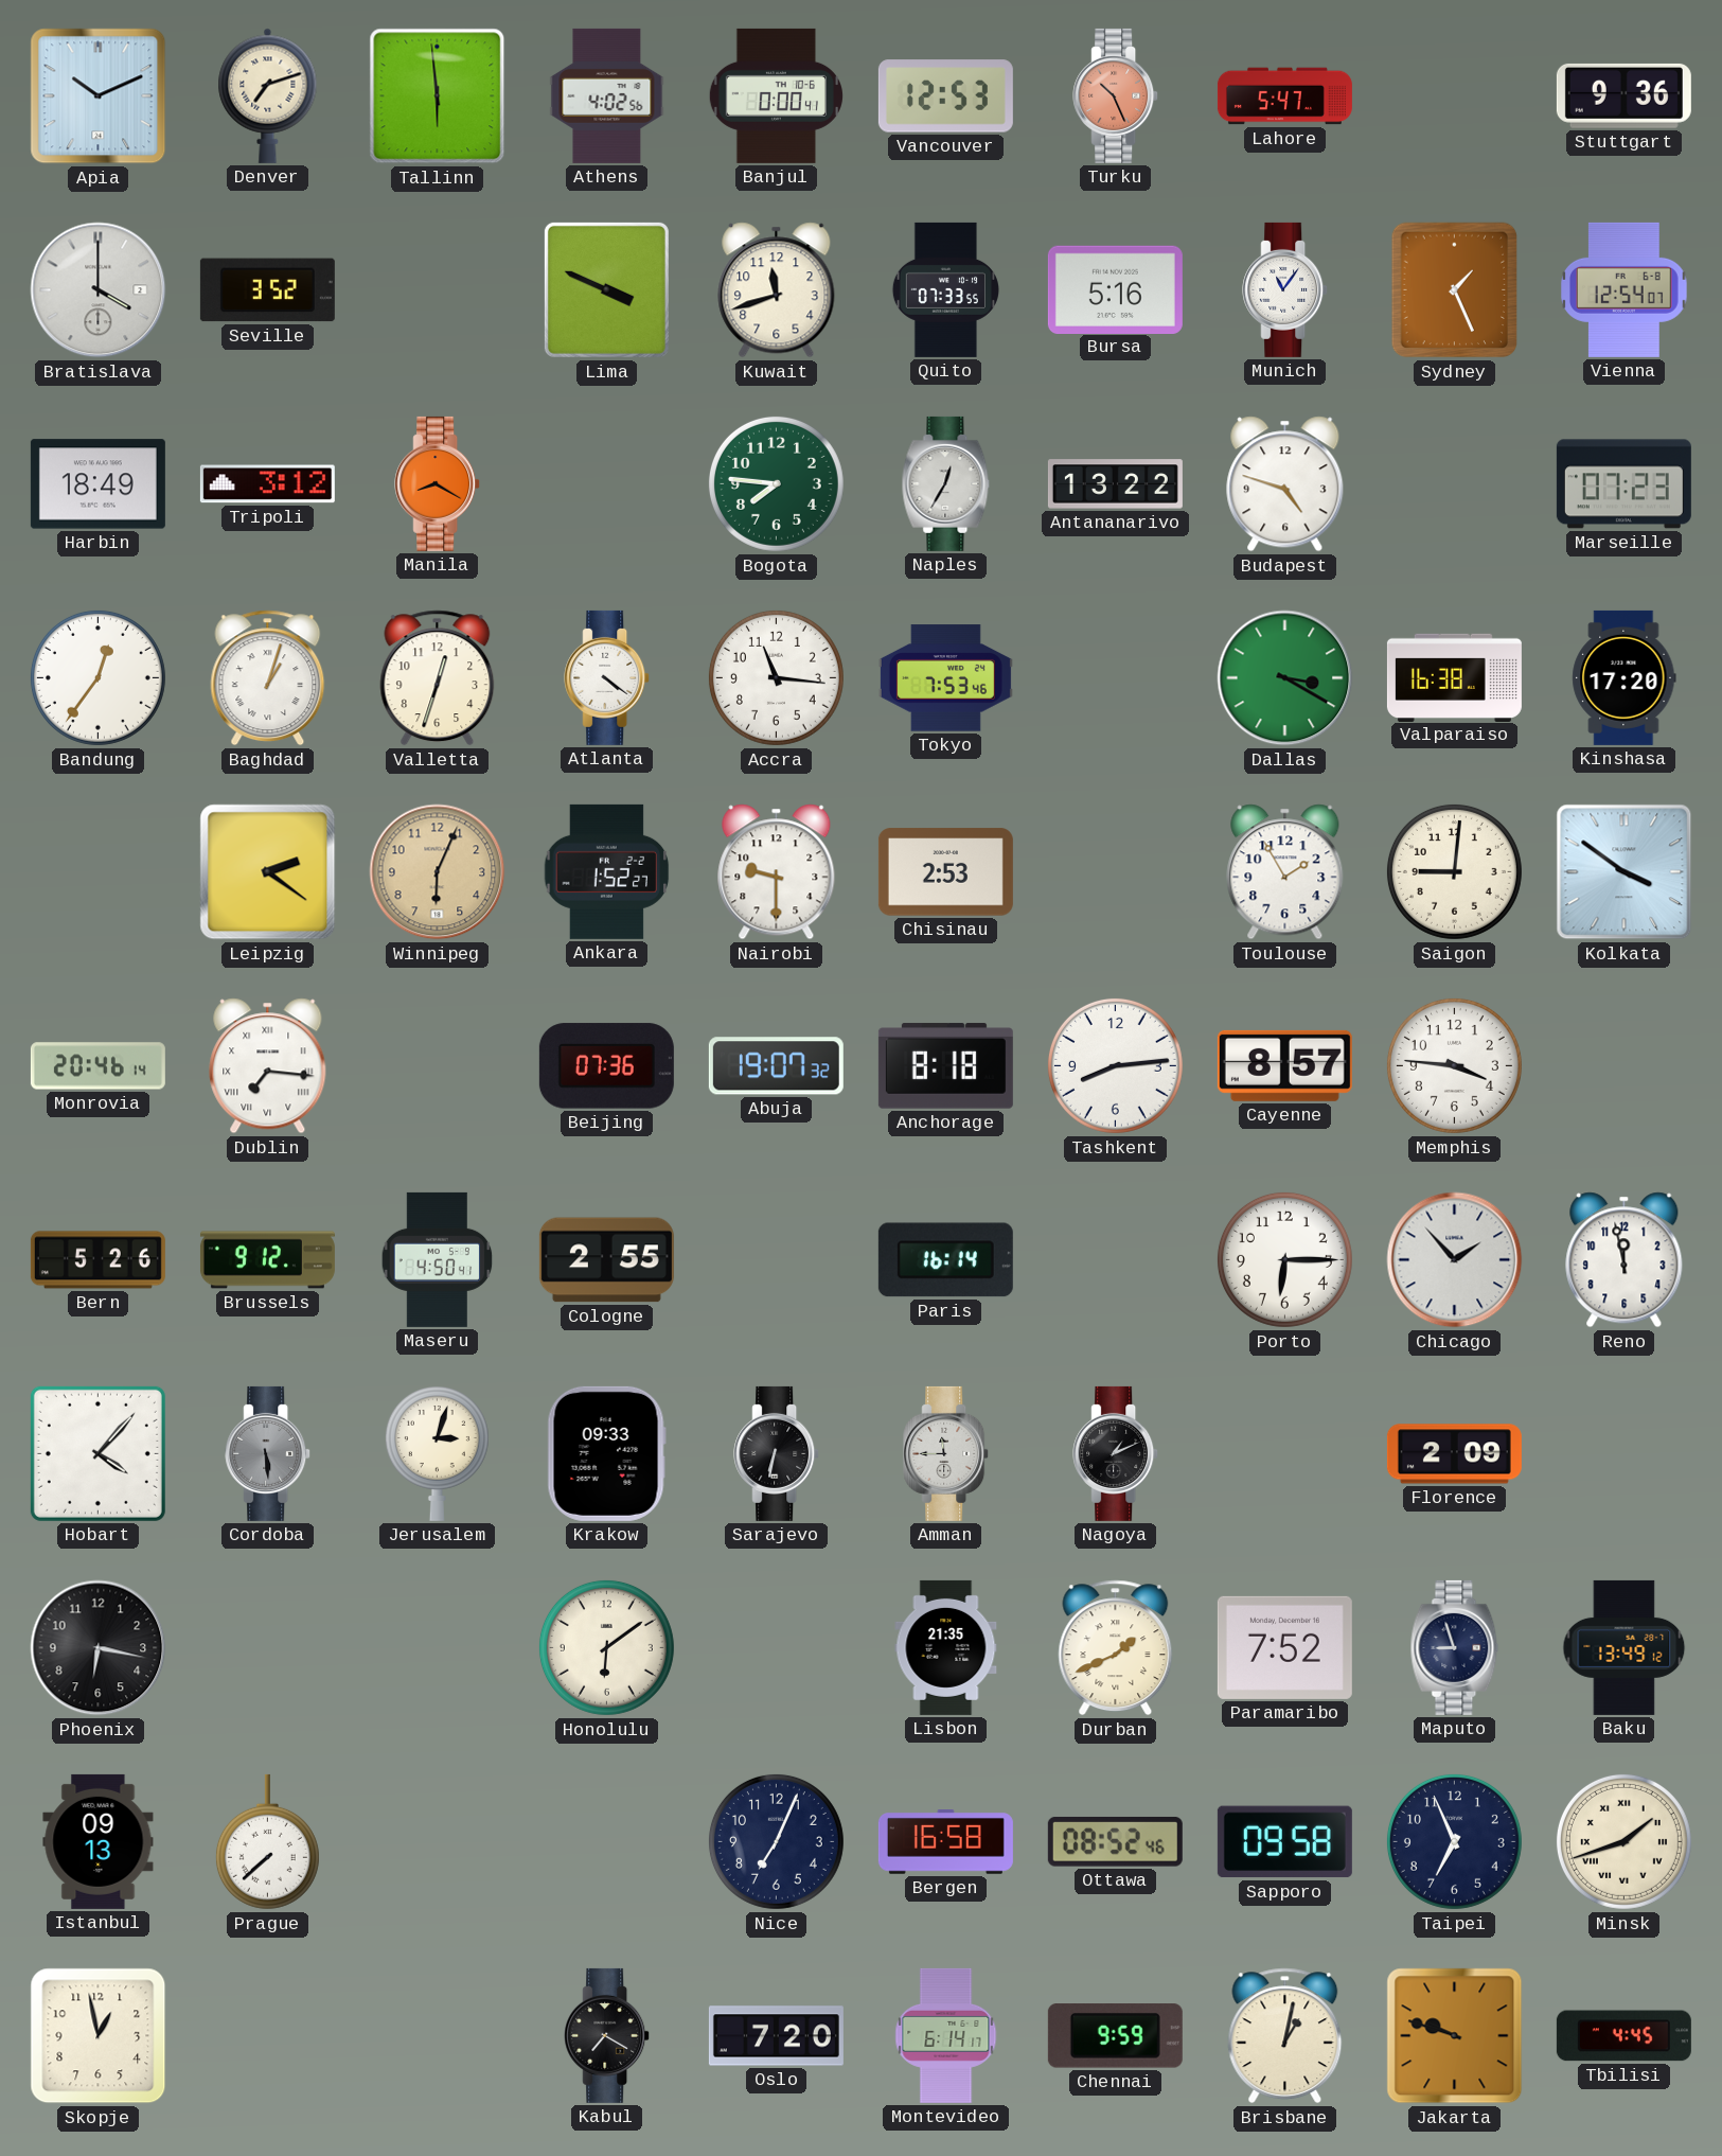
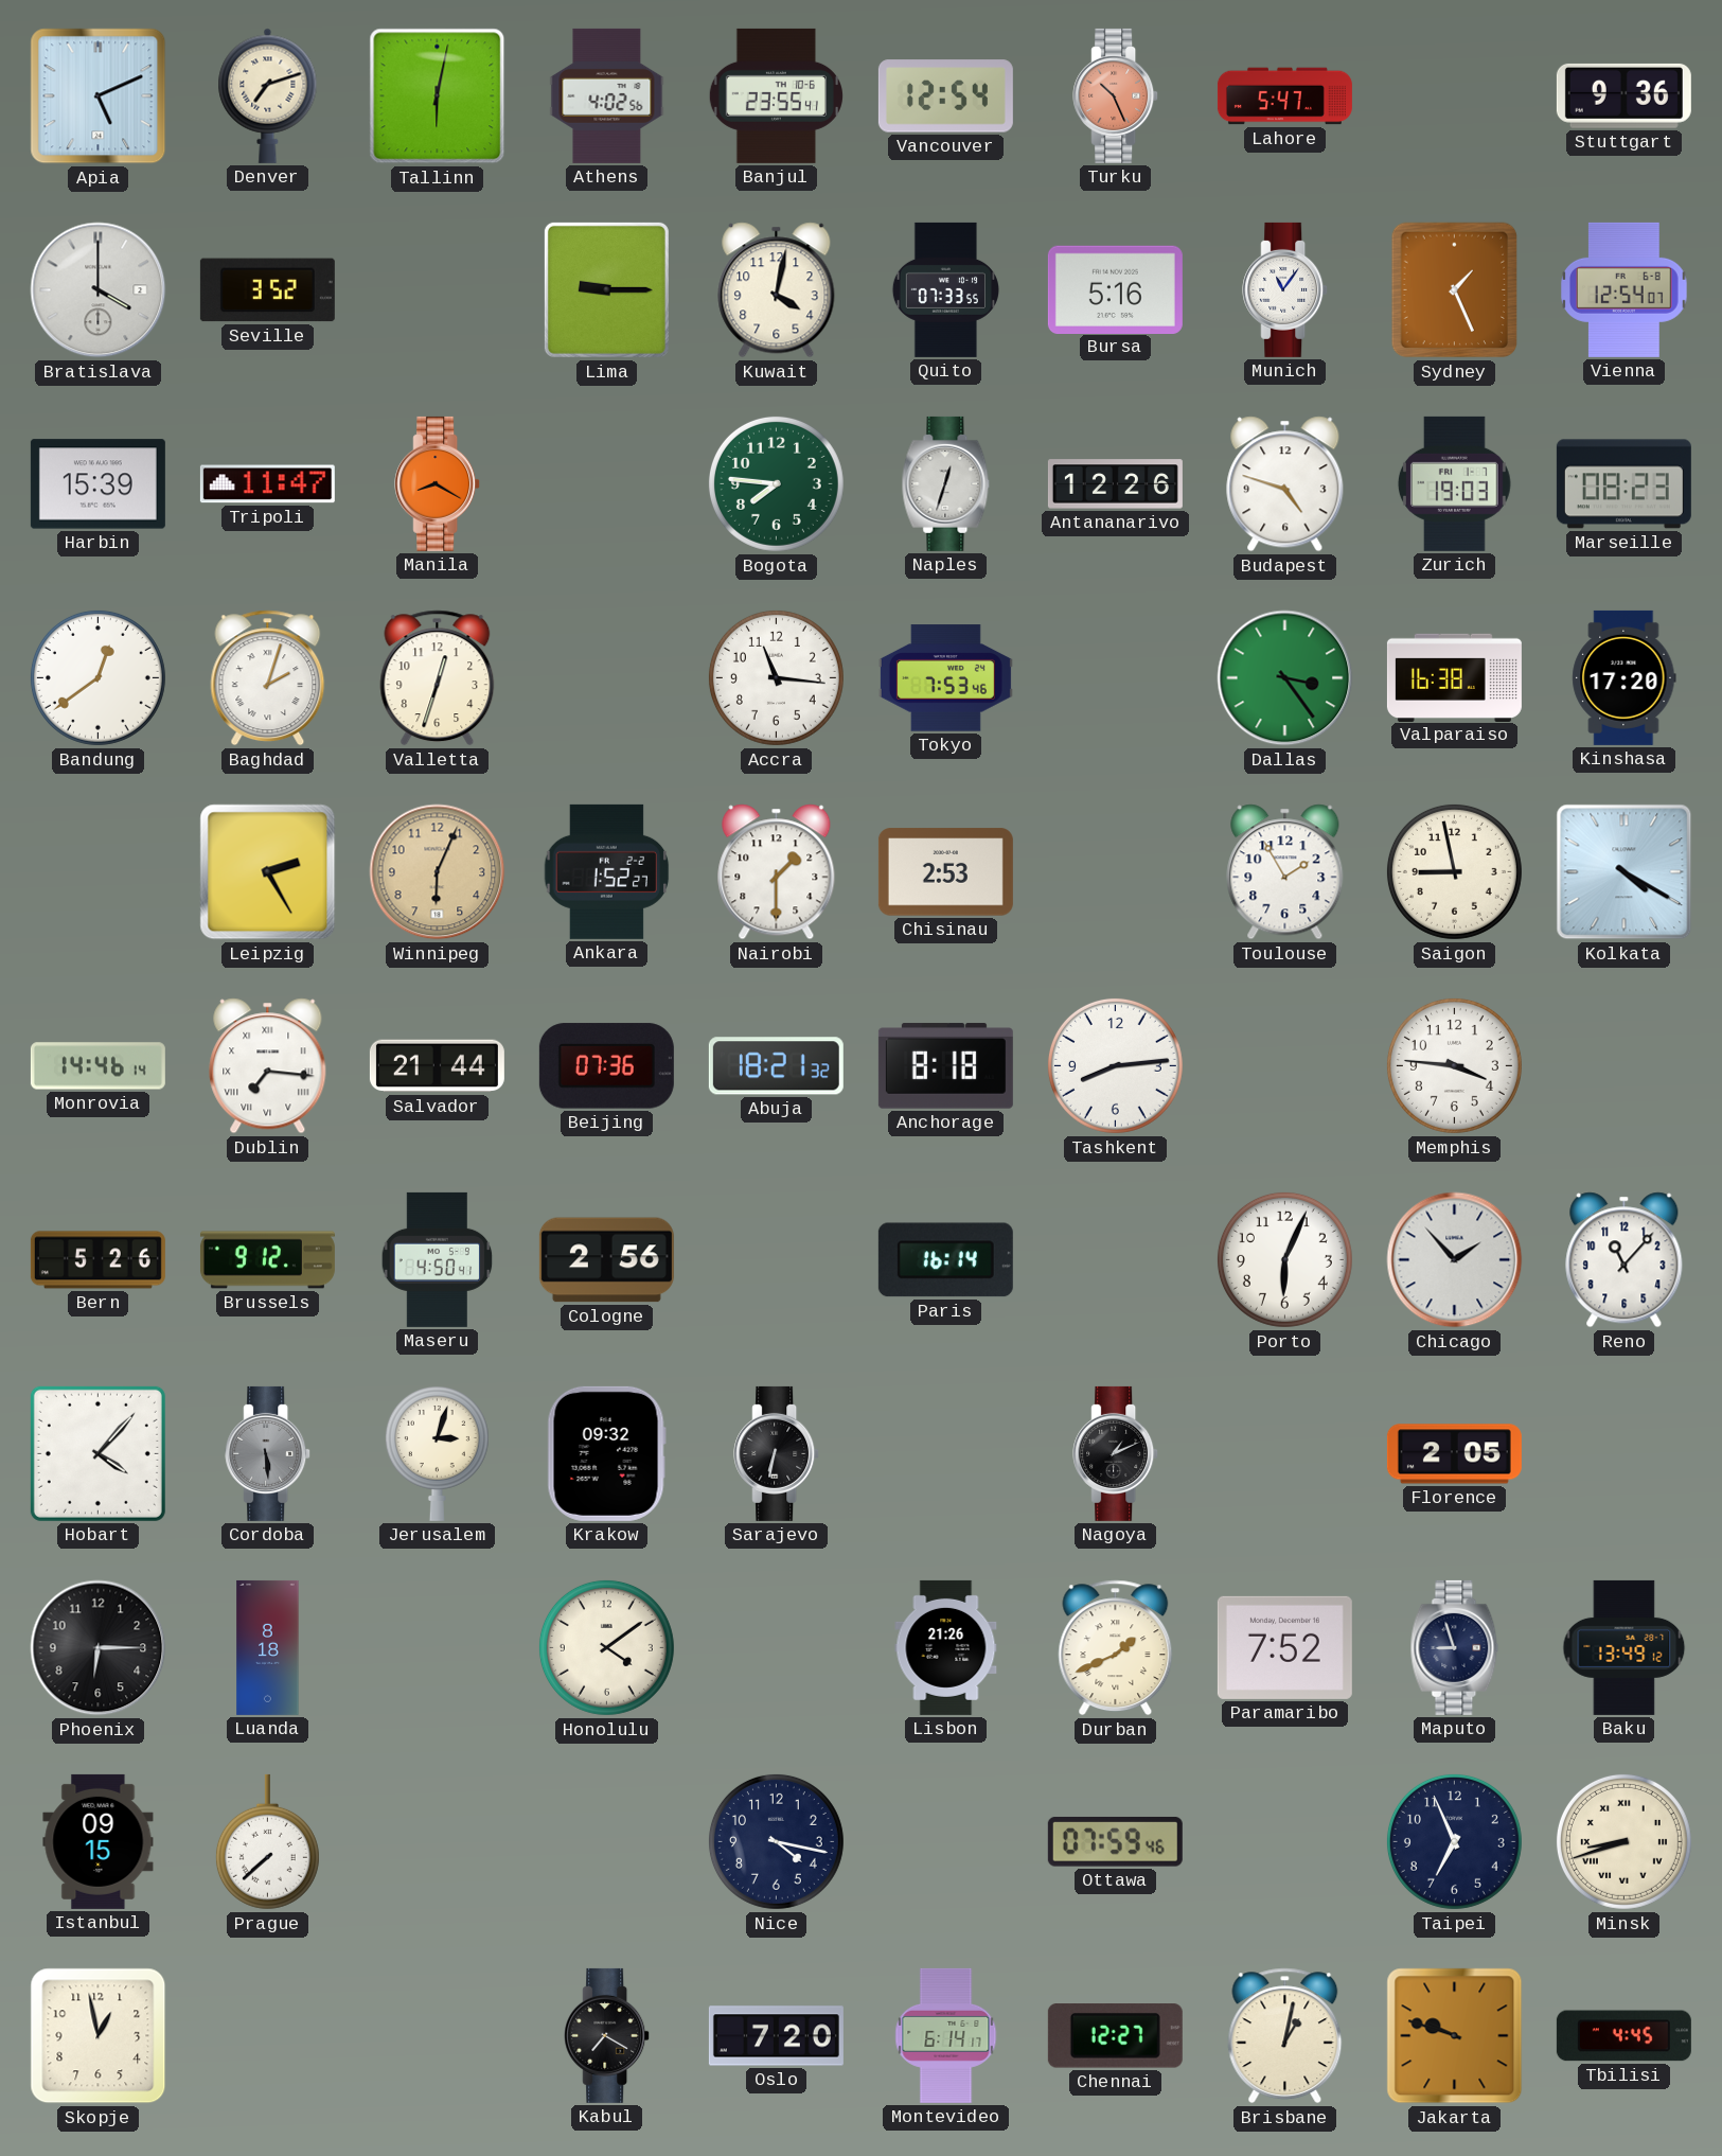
Apia: 10:11 -> 5:11
Tallinn: 5:59 -> 6:02
Banjul: 0:00 -> 23:55
Vancouver: 12:53 -> 12:54
Lima: 3:49 -> 9:15
Kuwait: 11:42 -> 4:02
Harbin: 18:49 -> 15:39
Tripoli: 3:12 -> 11:47
Naples: 12:35 -> 12:33
Antananarivo: 13:22 -> 12:26
Zurich: none -> 19:03
Marseille: 07:23 -> 08:23
Bandung: 12:36 -> 12:39
Baghdad: 1:03 -> 2:03
Atlanta: 4:21 -> none
Dallas: 3:20 -> 3:24
Leipzig: 2:21 -> 2:25
Nairobi: 9:30 -> 1:30
Saigon: 9:01 -> 8:58
Kolkata: 3:51 -> 4:20
Monrovia: 20:46 -> 14:46
Salvador: none -> 21:44
Abuja: 19:07 -> 18:21
Cayenne: 8:57 -> none
Cologne: 2:55 -> 2:56
Porto: 6:15 -> 6:04
Reno: 11:58 -> 11:07
Krakow: 09:33 -> 09:32
Amman: 11:45 -> none
Florence: 2:09 -> 2:05
Phoenix: 6:17 -> 6:15
Luanda: none -> 8:18
Honolulu: 6:09 -> 4:09
Lisbon: 21:35 -> 21:26
Istanbul: 09:13 -> 09:15
Nice: 7:04 -> 4:17
Bergen: 16:58 -> none
Ottawa: 08:52 -> 07:59
Sapporo: 09:58 -> none
Minsk: 1:42 -> 8:42
Chennai: 9:59 -> 12:27
